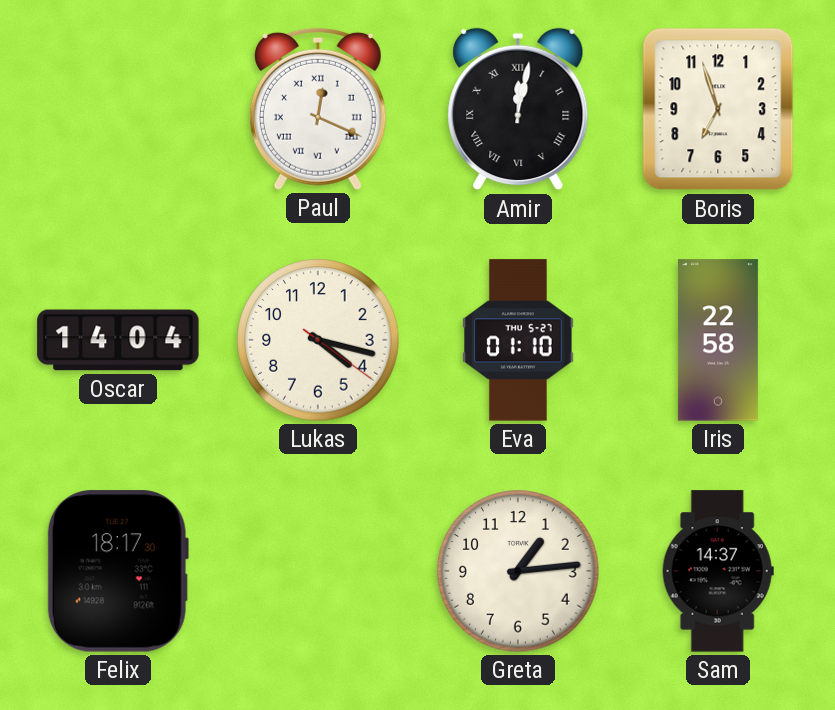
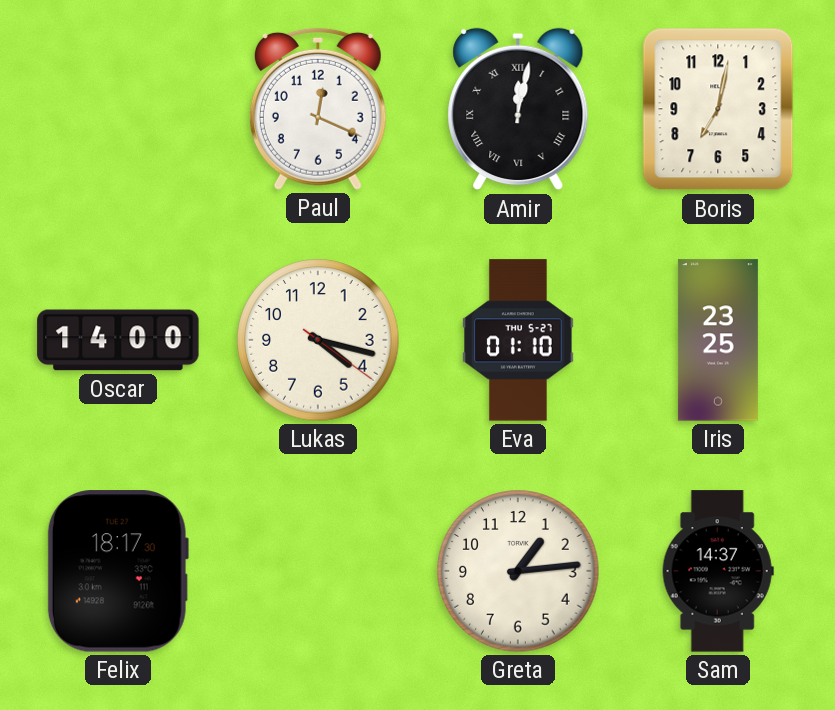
Paul numerals: Roman -> Arabic
Boris: 6:57 -> 7:02
Oscar: 14:04 -> 14:00
Iris: 22:58 -> 23:25
